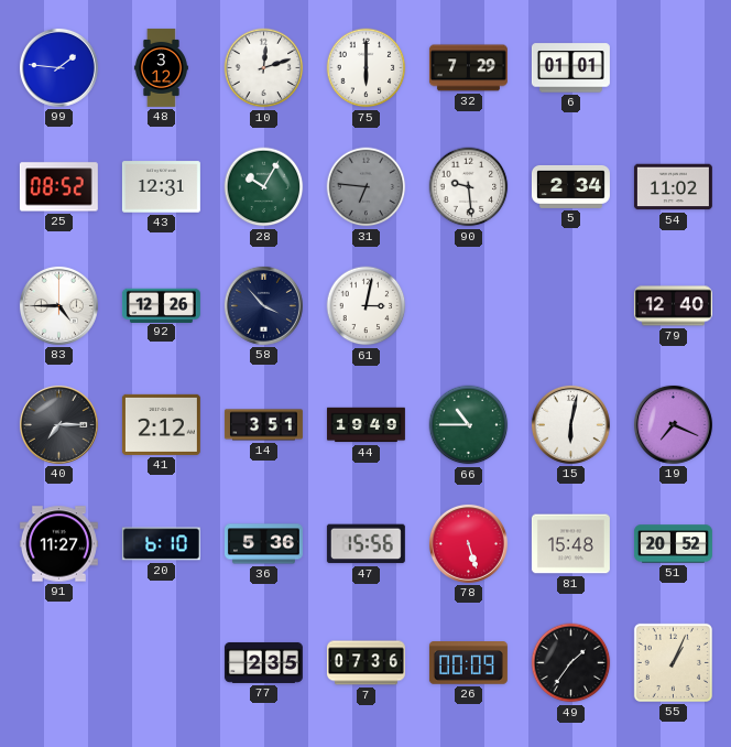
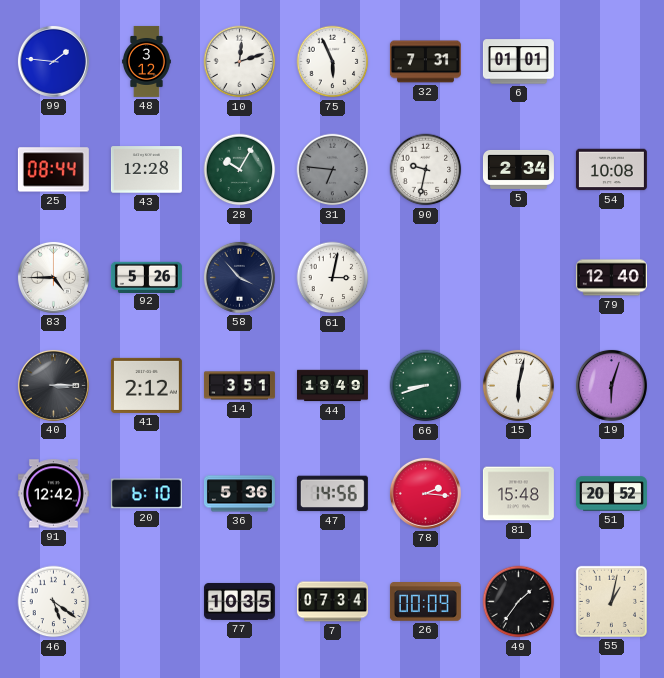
75: 6:00 -> 5:56
32: 7:29 -> 7:31
25: 08:52 -> 08:44
43: 12:31 -> 12:28
90: 9:29 -> 9:32
54: 11:02 -> 10:08
92: 12:26 -> 5:26
40: 7:15 -> 3:15
66: 10:45 -> 8:42
19: 7:19 -> 6:03
91: 11:27 -> 12:42
47: 15:56 -> 14:56
78: 5:27 -> 2:16
46: none -> 5:21
77: 2:35 -> 10:35
7: 07:36 -> 07:34
55: 1:04 -> 1:02
